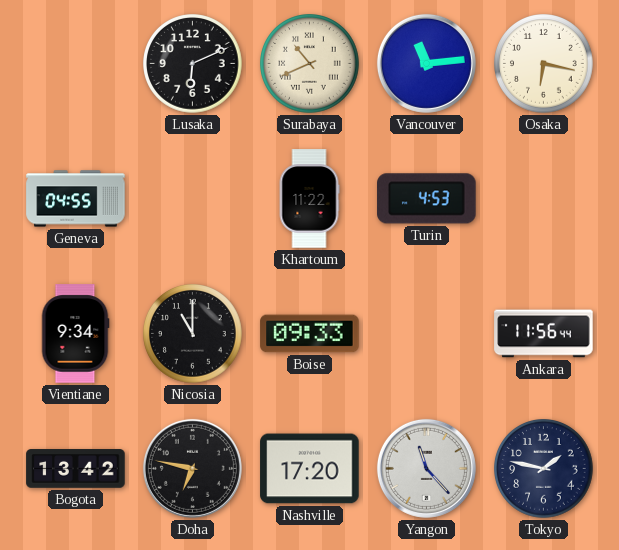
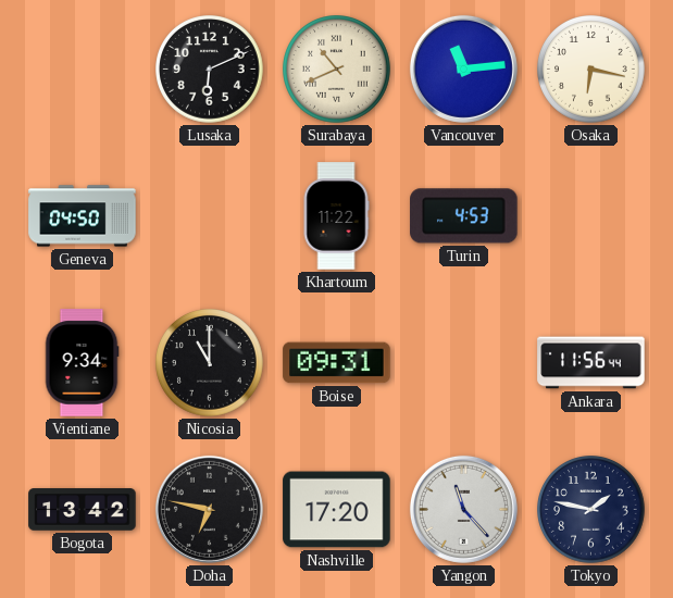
Geneva: 04:55 -> 04:50
Boise: 09:33 -> 09:31
